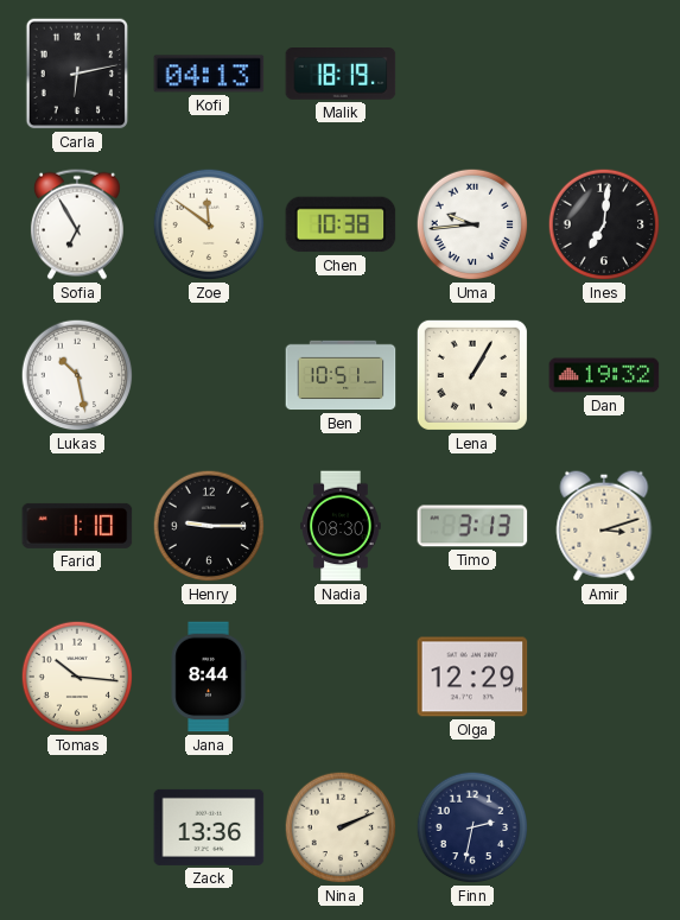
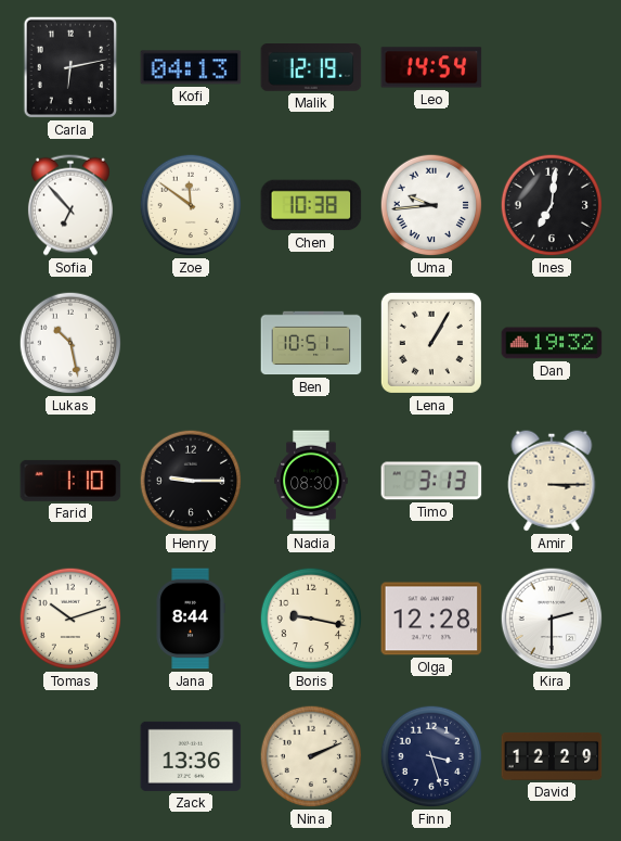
Malik: 18:19 -> 12:19
Leo: none -> 14:54
Sofia: 6:55 -> 6:53
Amir: 3:12 -> 3:15
Tomas: 10:16 -> 10:12
Boris: none -> 9:17
Olga: 12:29 -> 12:28
Kira: none -> 2:30
Finn: 2:32 -> 3:27
David: none -> 12:29
